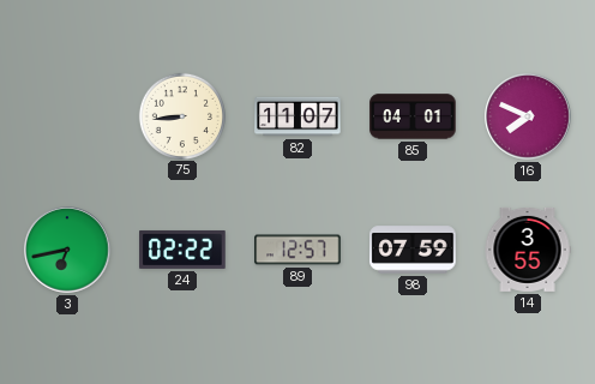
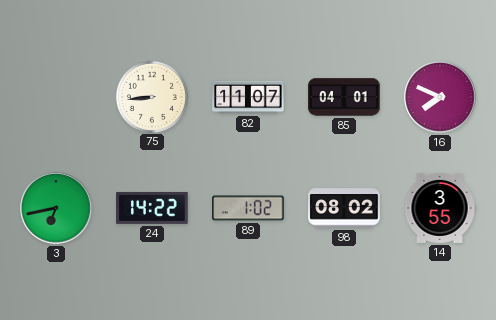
24: 02:22 -> 14:22
89: 12:57 -> 1:02
98: 07:59 -> 08:02
